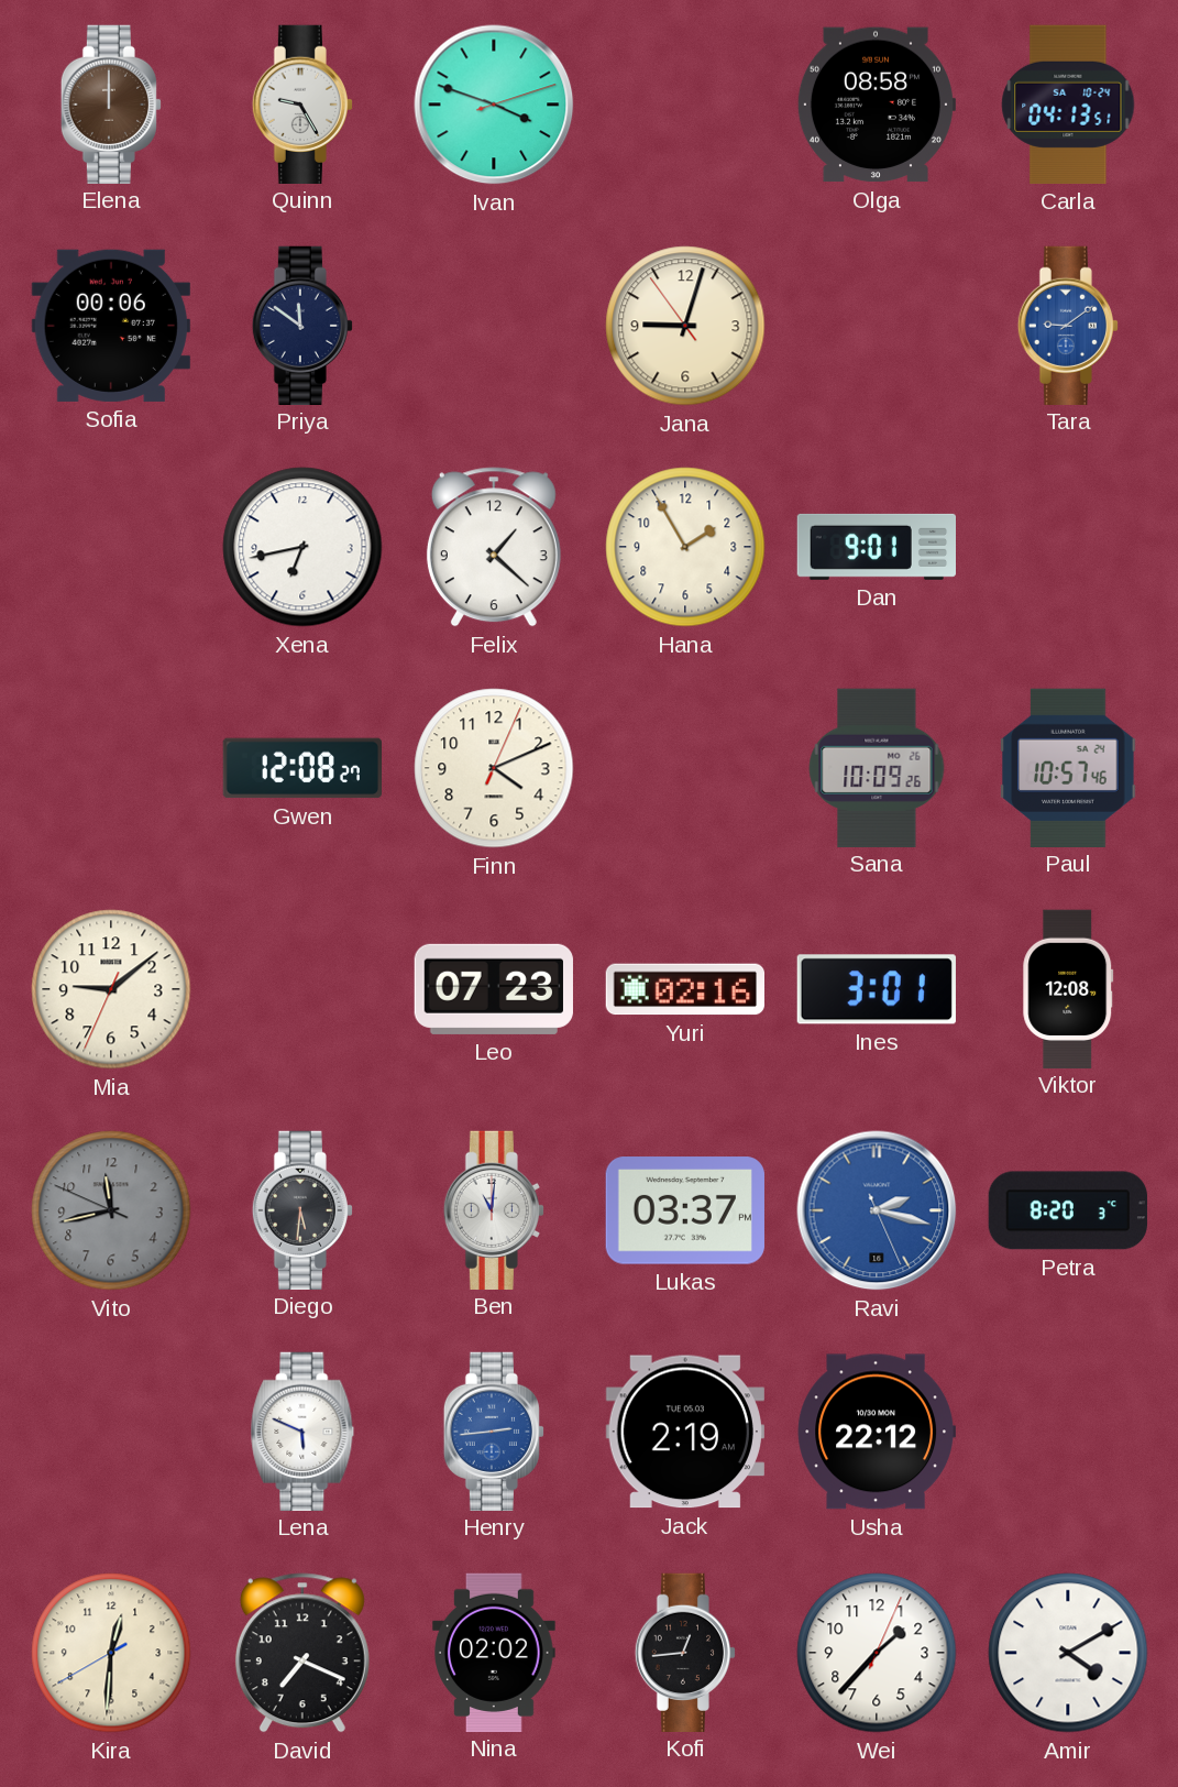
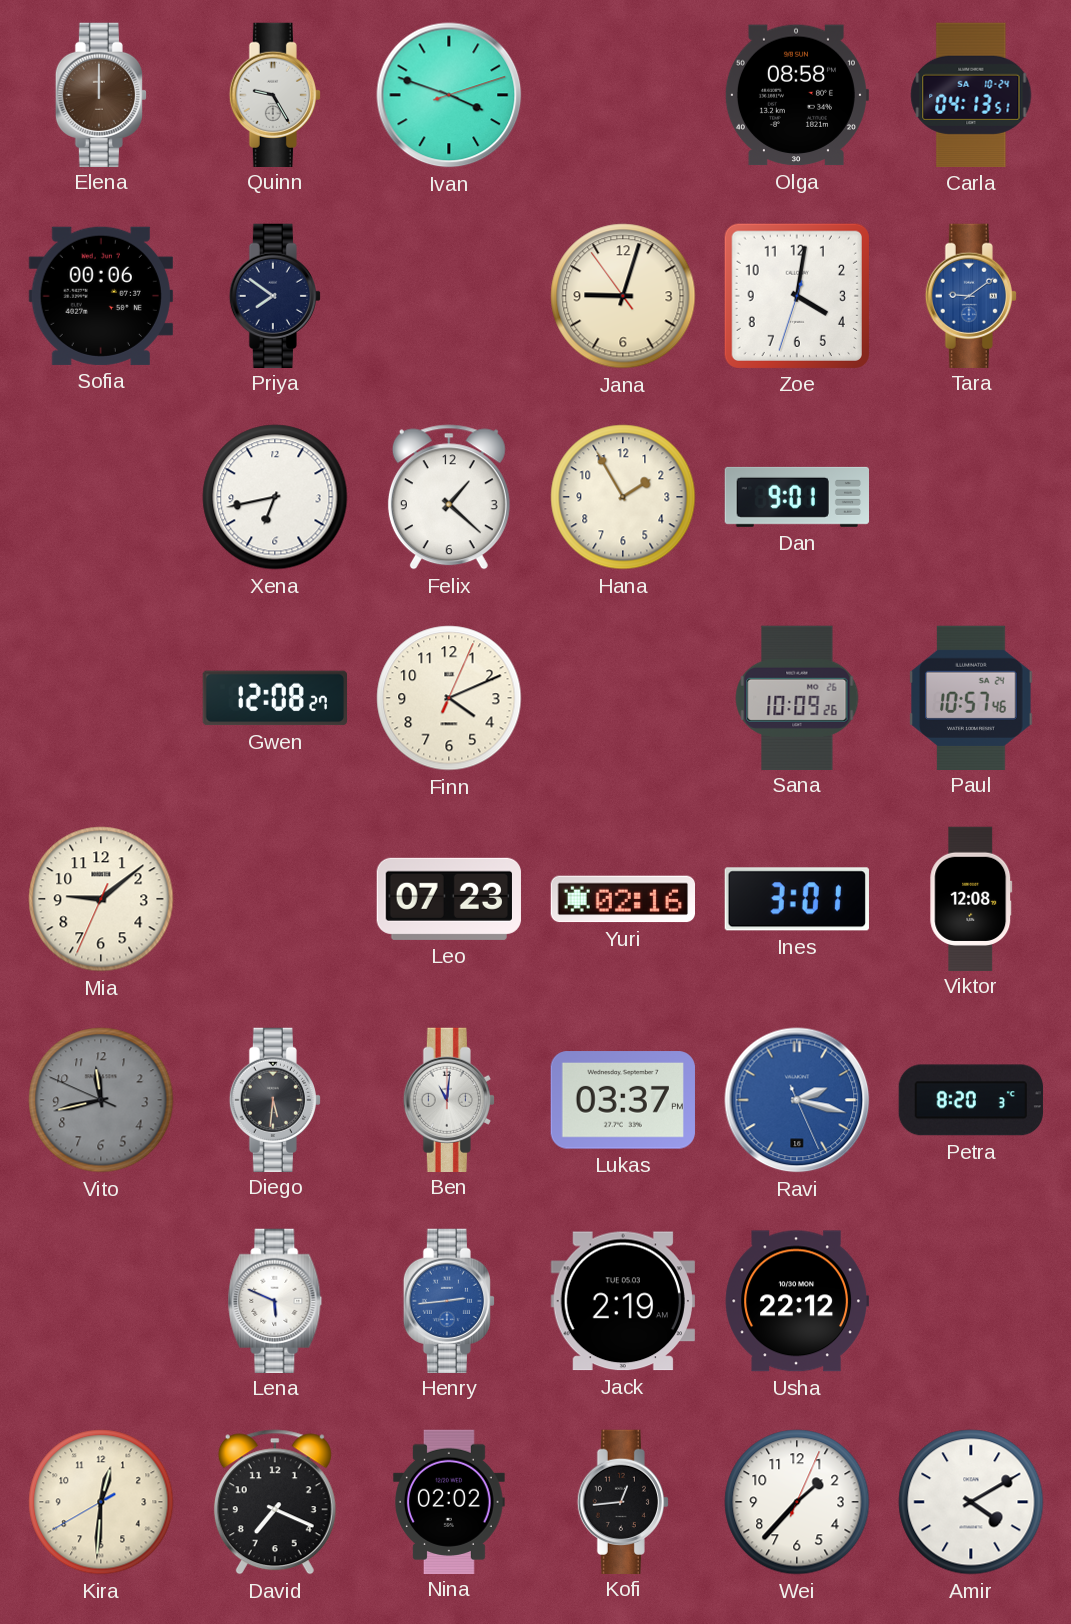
Priya: 11:51 -> 7:51
Zoe: none -> 4:01
